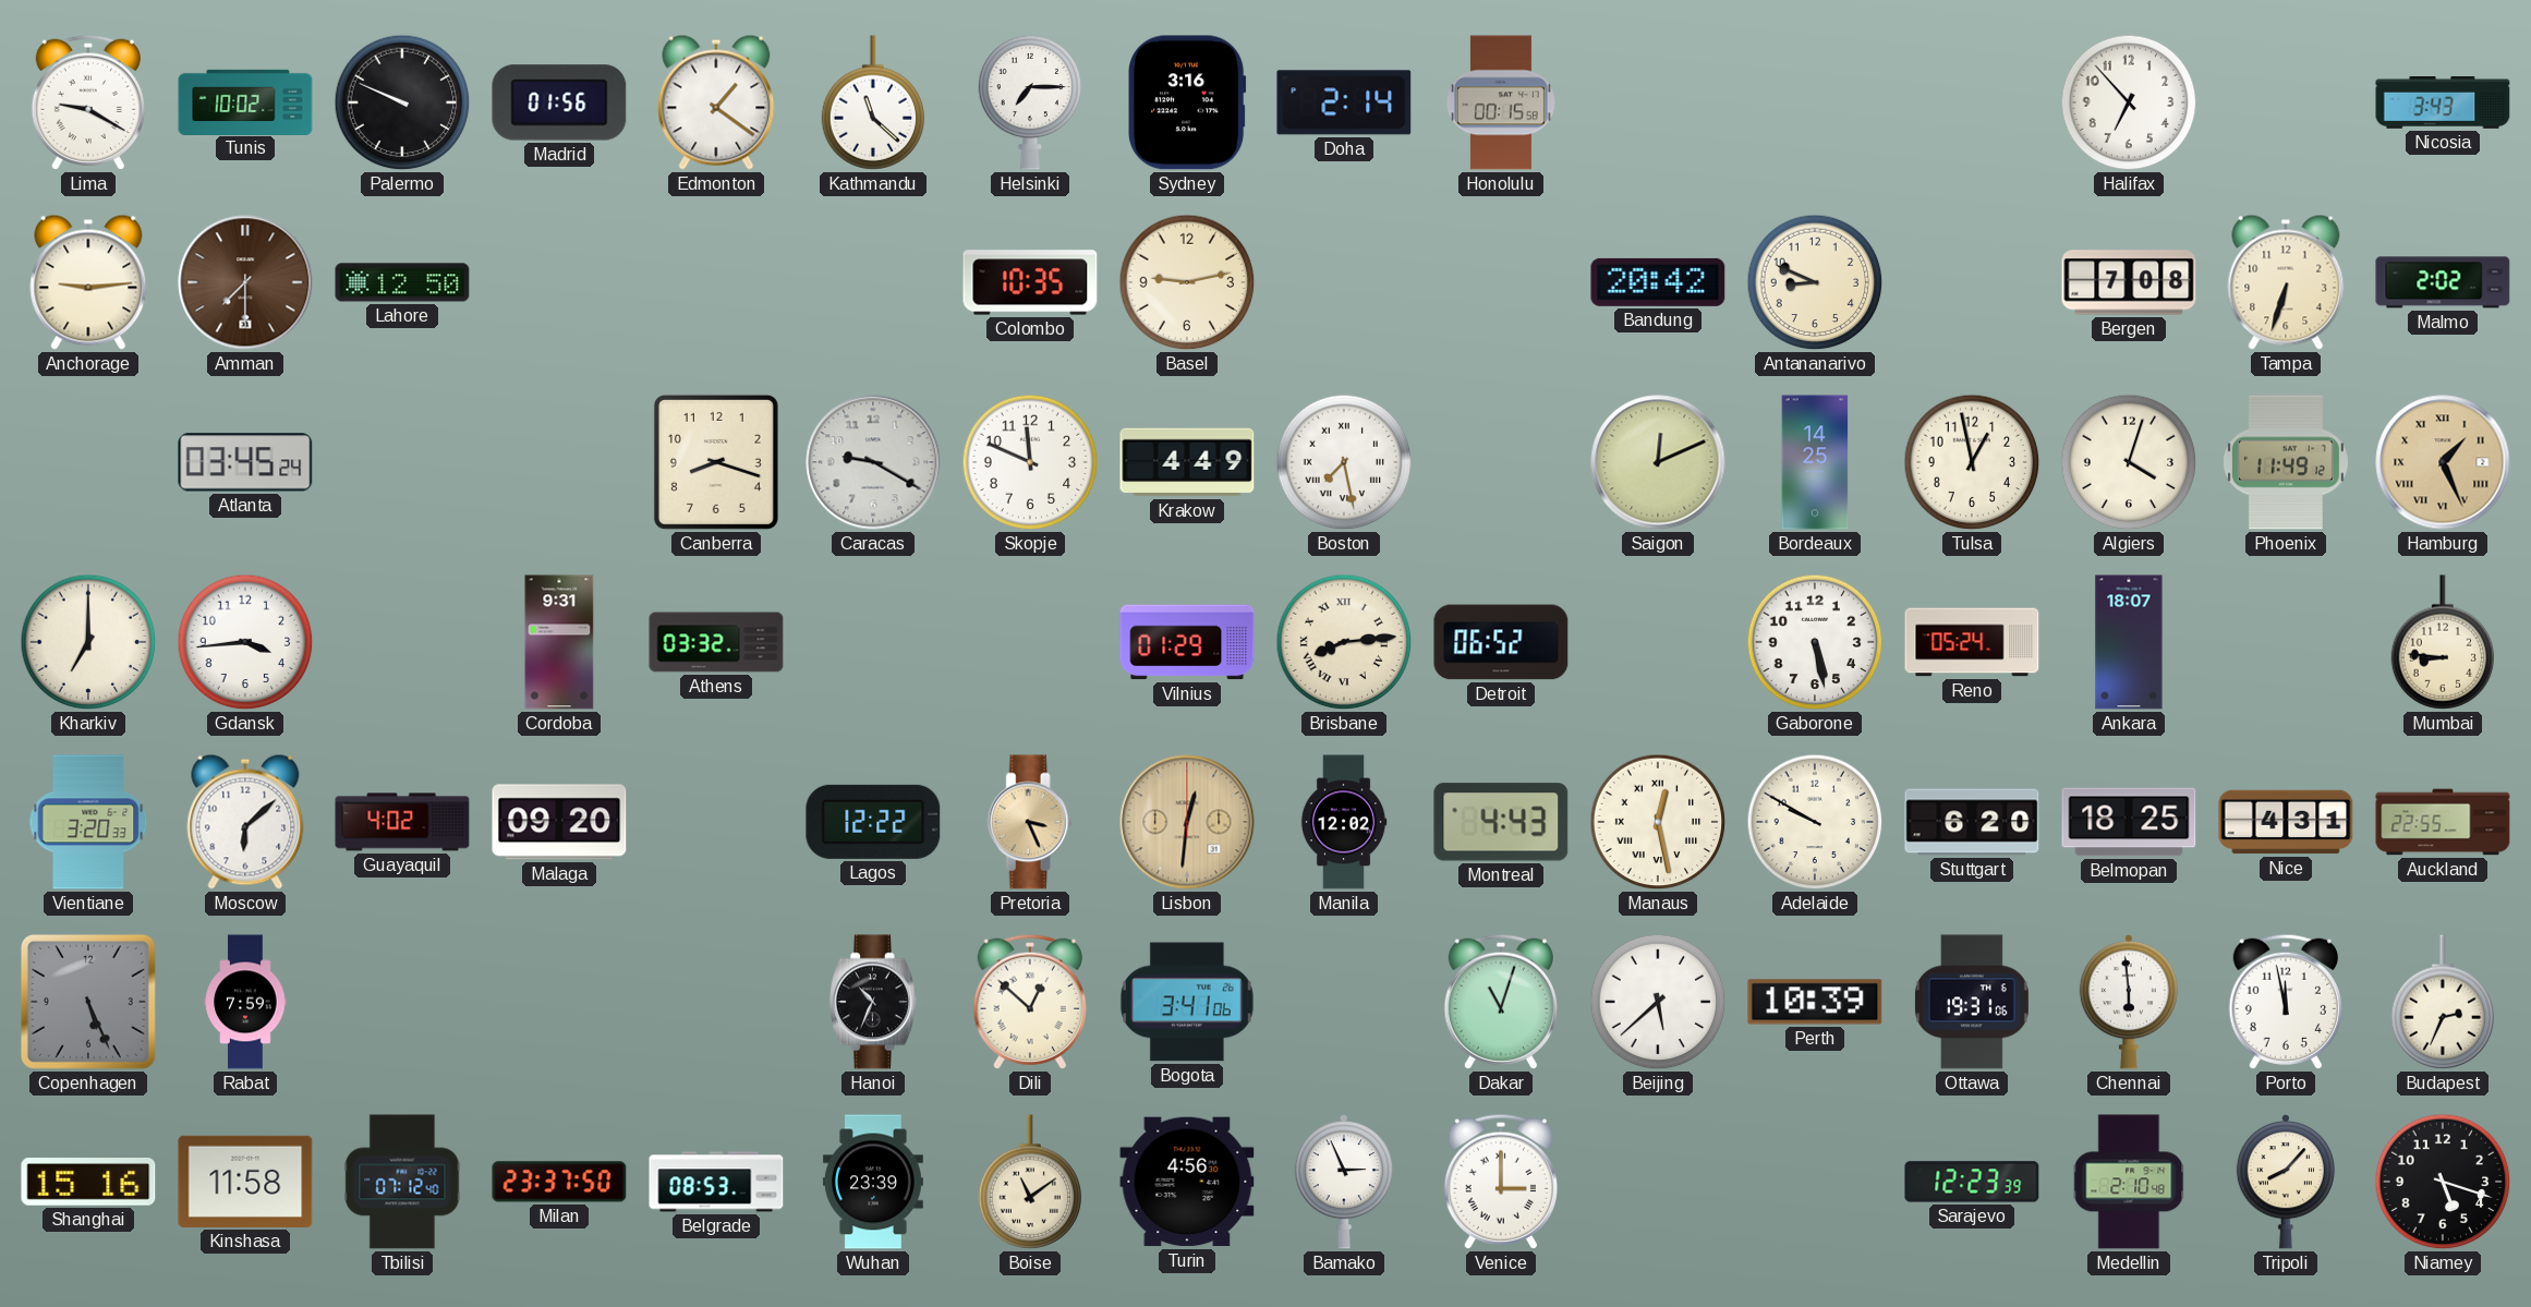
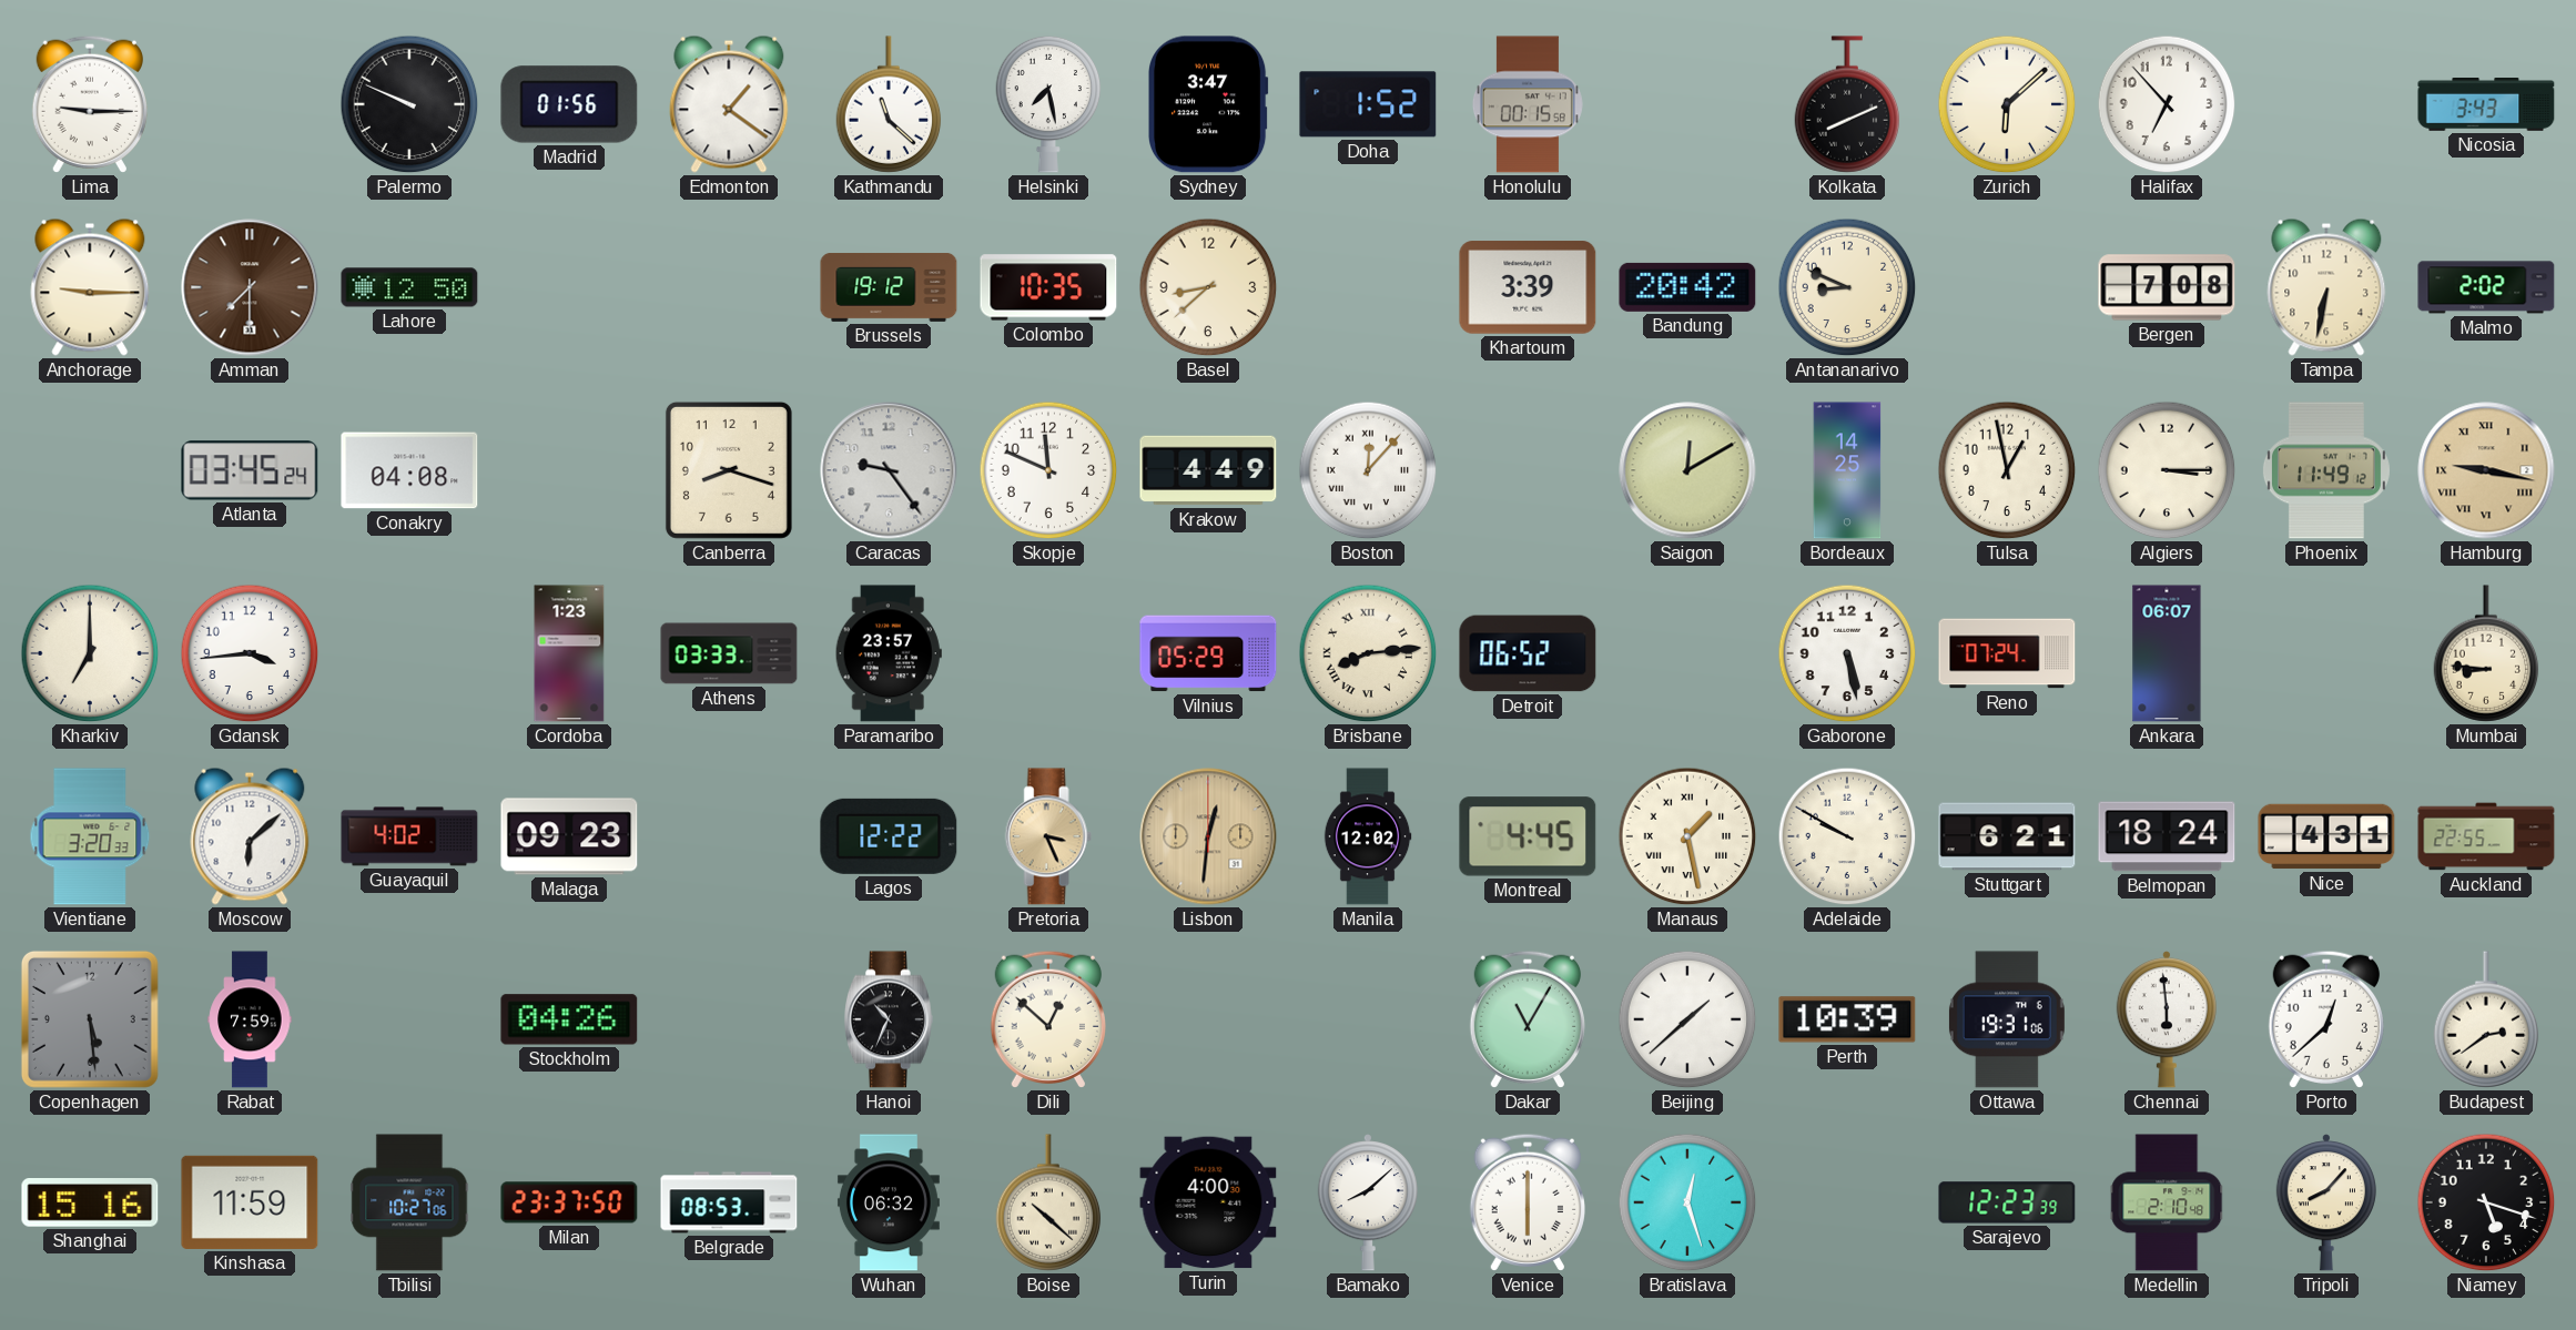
Lima: 9:20 -> 9:15
Tunis: 10:02 -> none
Helsinki: 7:15 -> 7:28
Sydney: 3:16 -> 3:47
Doha: 2:14 -> 1:52
Kolkata: none -> 8:11
Zurich: none -> 6:08
Anchorage: 9:14 -> 9:15
Brussels: none -> 19:12
Basel: 9:13 -> 8:38
Khartoum: none -> 3:39
Tampa: 6:33 -> 6:32
Conakry: none -> 04:08
Caracas: 9:20 -> 9:24
Boston: 7:28 -> 12:07
Saigon: 12:11 -> 12:10
Algiers: 4:03 -> 3:15
Hamburg: 1:26 -> 9:17
Cordoba: 9:31 -> 1:23
Athens: 03:32 -> 03:33
Paramaribo: none -> 23:57
Vilnius: 01:29 -> 05:29
Reno: 05:24 -> 07:24
Ankara: 18:07 -> 06:07
Malaga: 09:20 -> 09:23
Montreal: 4:43 -> 4:45
Manaus: 12:28 -> 1:28
Stuttgart: 6:20 -> 6:21
Belmopan: 18:25 -> 18:24
Copenhagen: 5:26 -> 5:29
Stockholm: none -> 04:26
Bogota: 3:41 -> none
Dakar: 11:03 -> 11:05
Beijing: 5:38 -> 1:38
Porto: 11:58 -> 12:38
Budapest: 2:34 -> 2:39
Kinshasa: 11:58 -> 11:59
Tbilisi: 07:12 -> 10:27
Wuhan: 23:39 -> 06:32
Boise: 11:09 -> 10:22
Turin: 4:56 -> 4:00
Bamako: 2:56 -> 8:08
Venice: 3:00 -> 6:00
Bratislava: none -> 12:27
